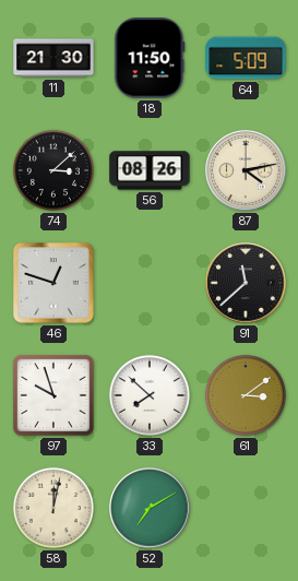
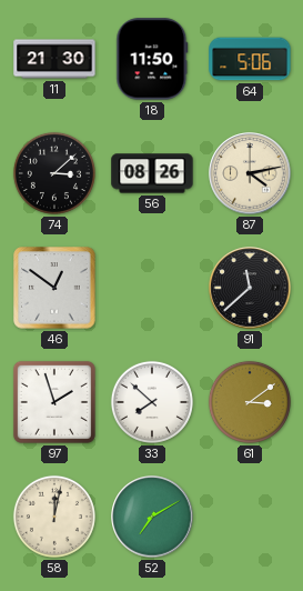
64: 5:09 -> 5:06
46: 12:48 -> 12:51
97: 9:57 -> 1:57
